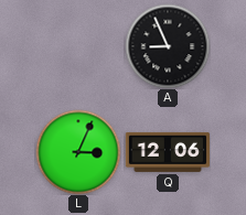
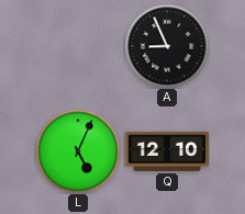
L: 3:04 -> 5:04
Q: 12:06 -> 12:10
